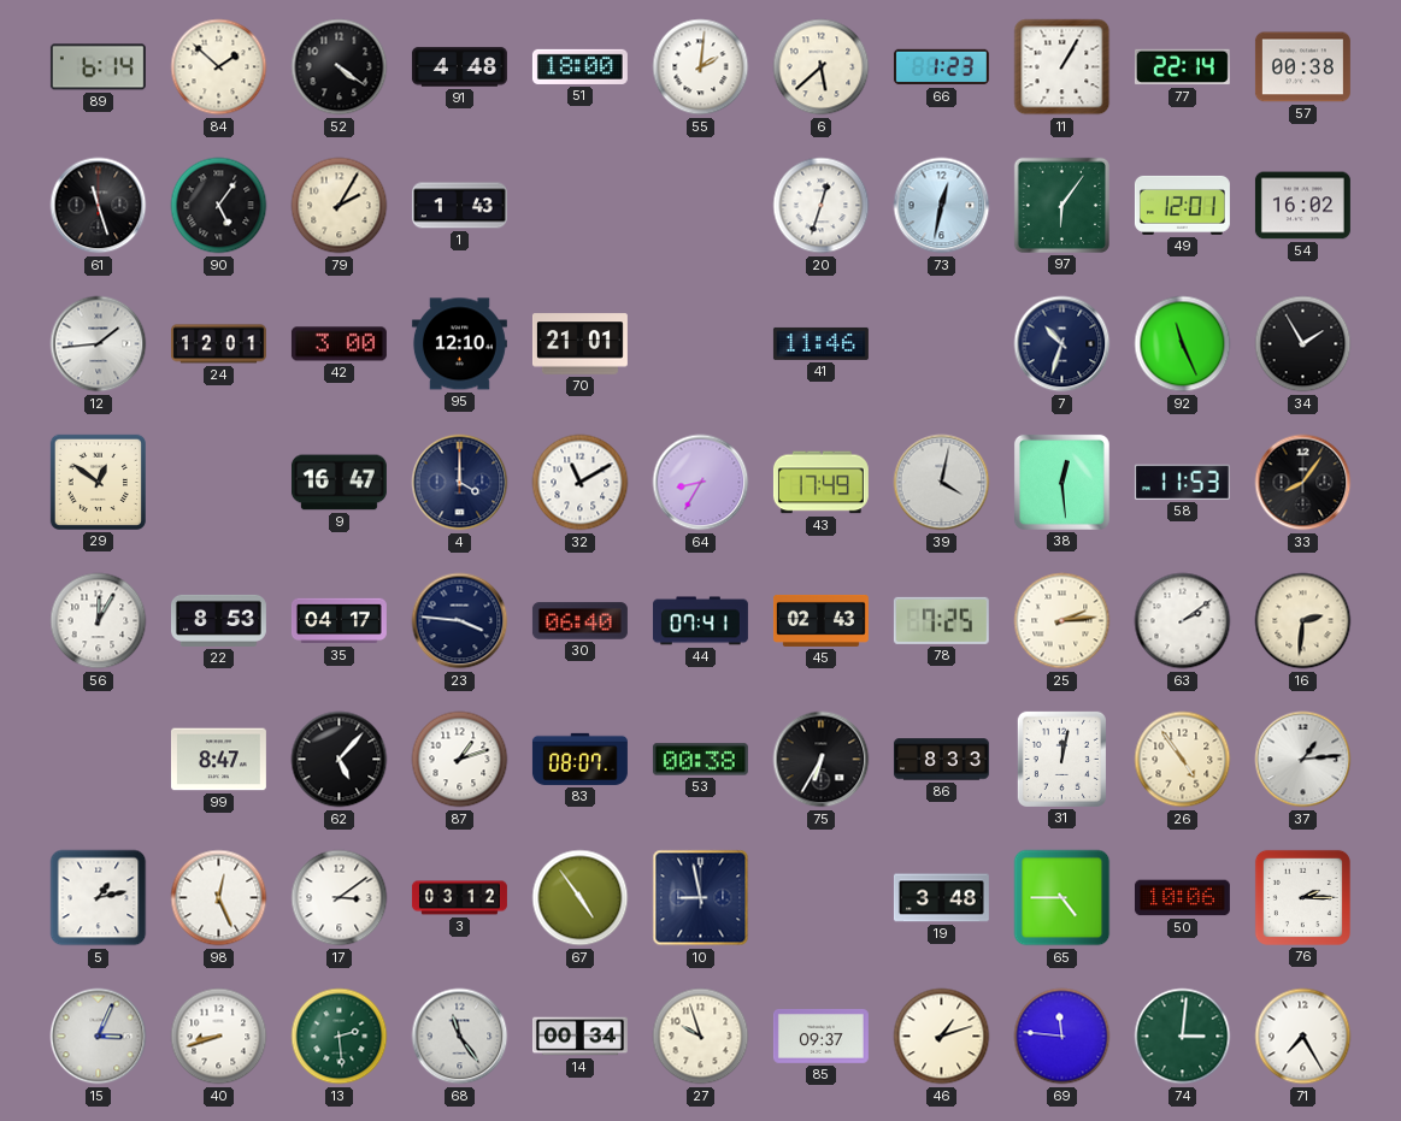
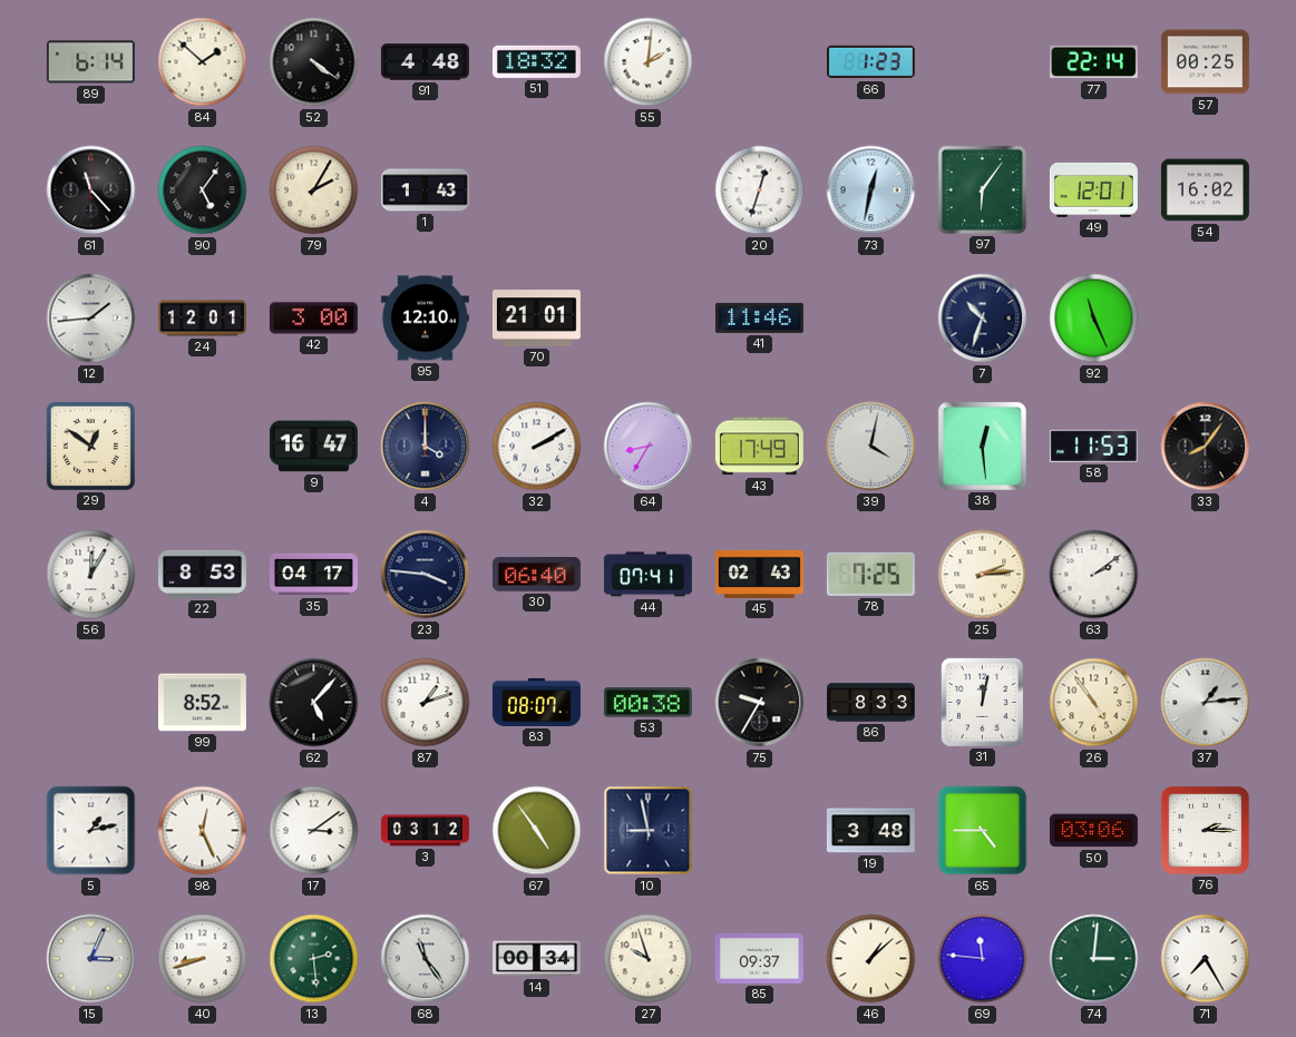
51: 18:00 -> 18:32
6: 5:38 -> none
11: 1:05 -> none
57: 00:38 -> 00:25
61: 11:27 -> 11:23
34: 1:55 -> none
32: 11:10 -> 2:10
16: 2:31 -> none
99: 8:47 -> 8:52
75: 6:35 -> 9:35
50: 10:06 -> 03:06
46: 1:12 -> 1:08
